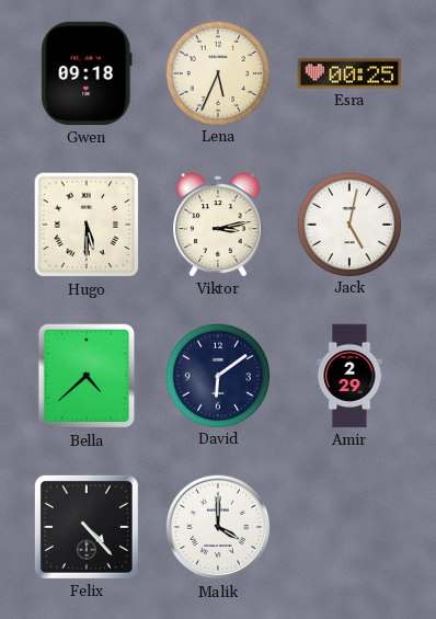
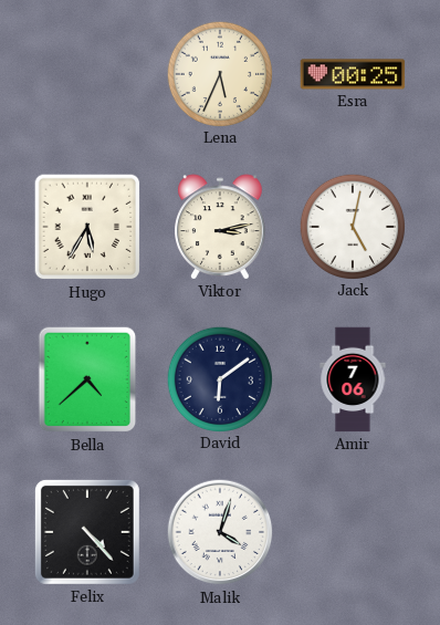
Gwen: 09:18 -> none
Hugo: 5:30 -> 5:35
Amir: 2:29 -> 7:06
Malik: 4:00 -> 4:03
